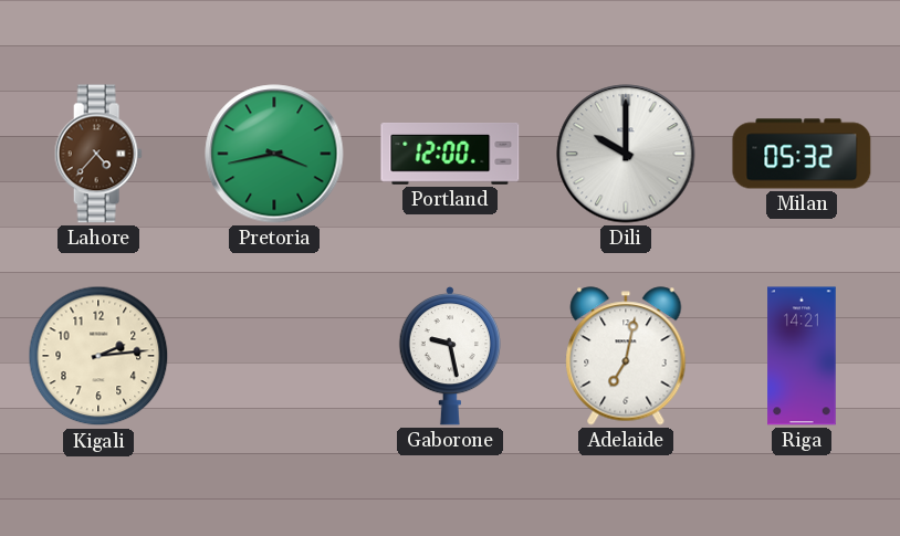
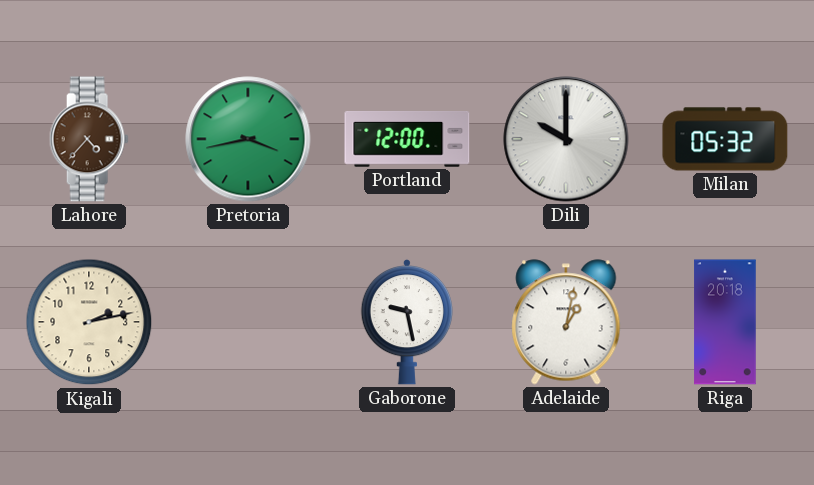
Kigali: 2:14 -> 2:13
Adelaide: 7:02 -> 1:02
Riga: 14:21 -> 20:18
